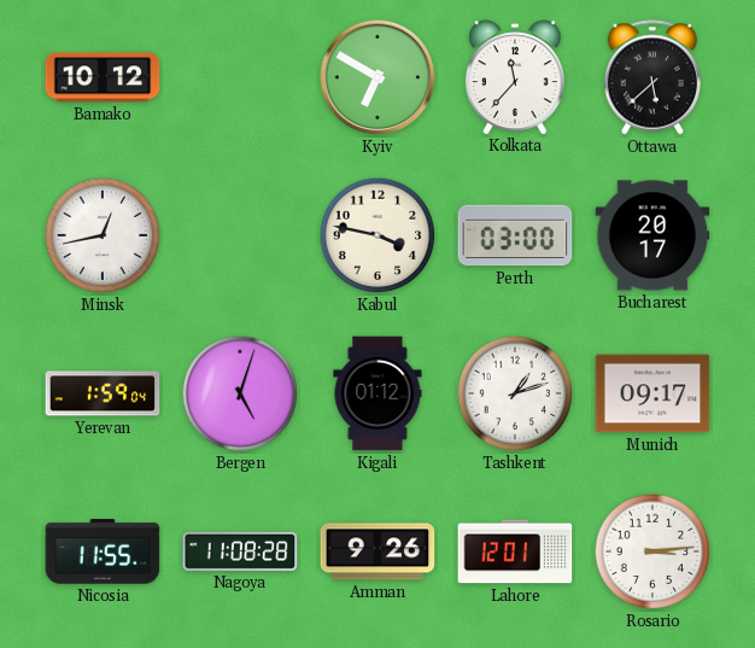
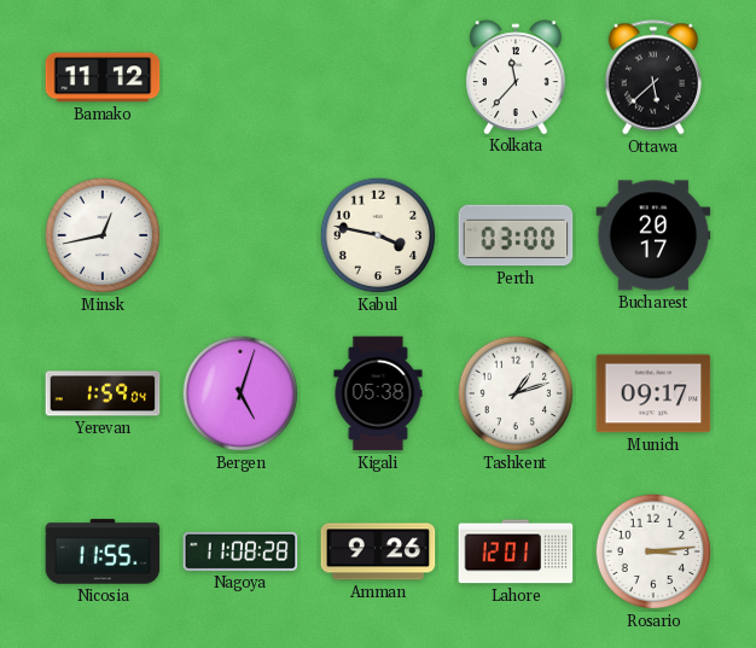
Bamako: 10:12 -> 11:12
Kyiv: 6:50 -> none
Kigali: 01:12 -> 05:38
